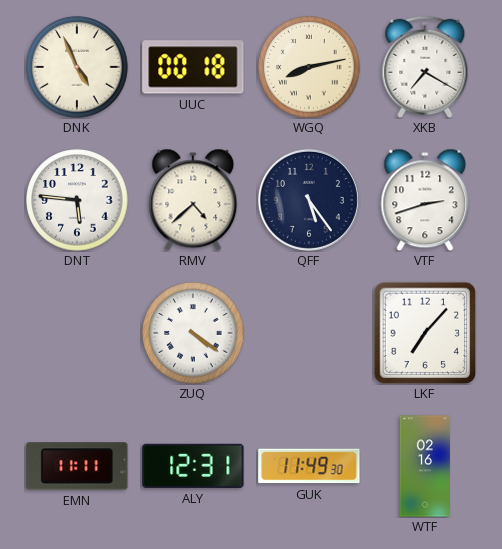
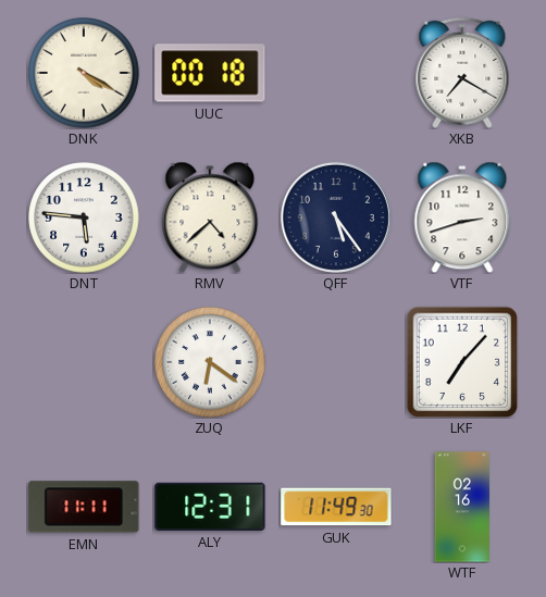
DNK: 4:56 -> 4:20
WGQ: 8:13 -> none
ZUQ: 4:21 -> 6:21
